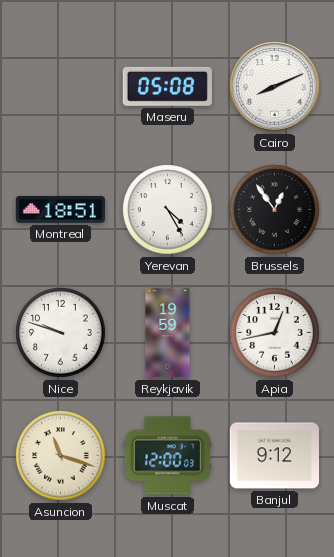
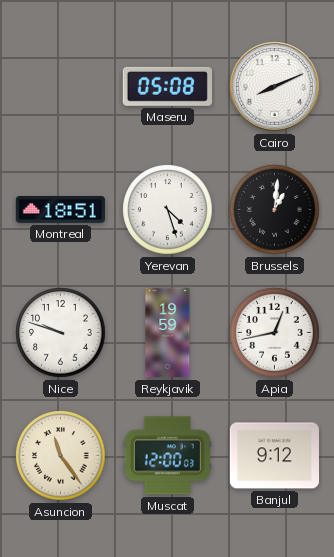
Yerevan: 4:25 -> 4:27
Brussels: 12:54 -> 1:01
Asuncion: 11:18 -> 11:24
